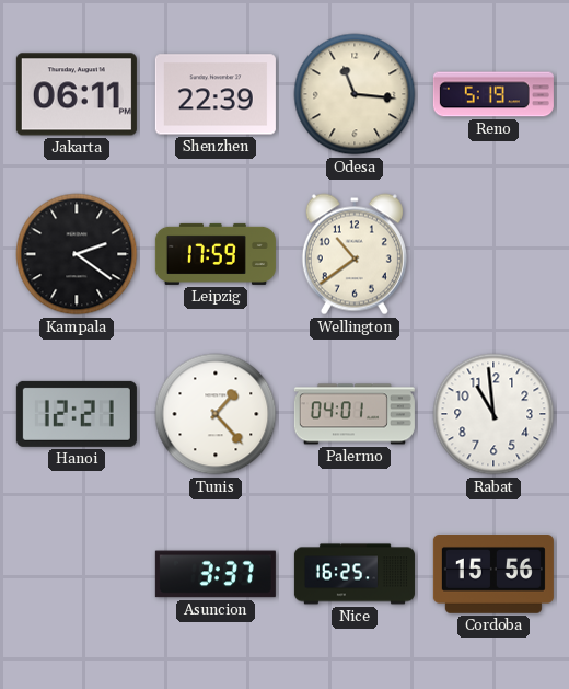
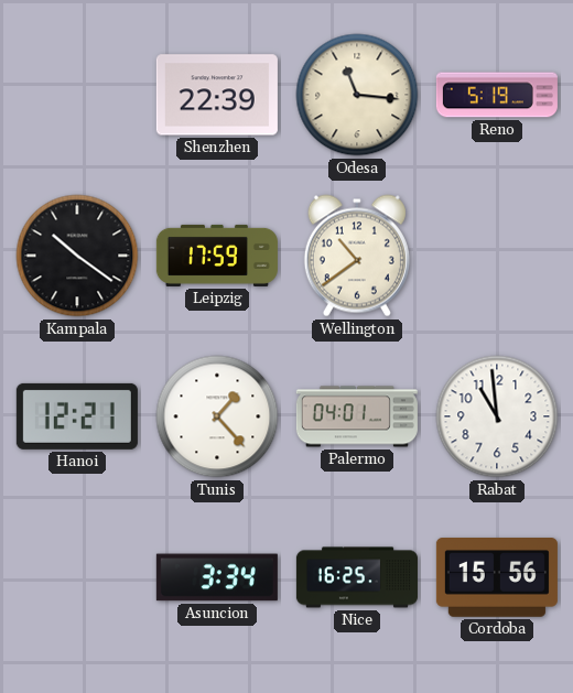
Jakarta: 06:11 -> none
Kampala: 2:21 -> 10:21
Asuncion: 3:37 -> 3:34
